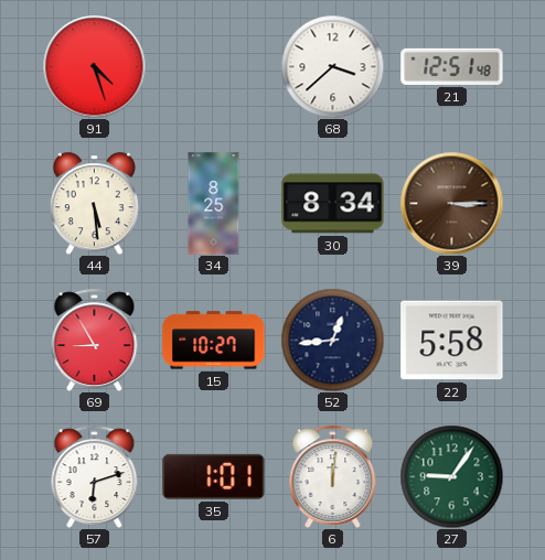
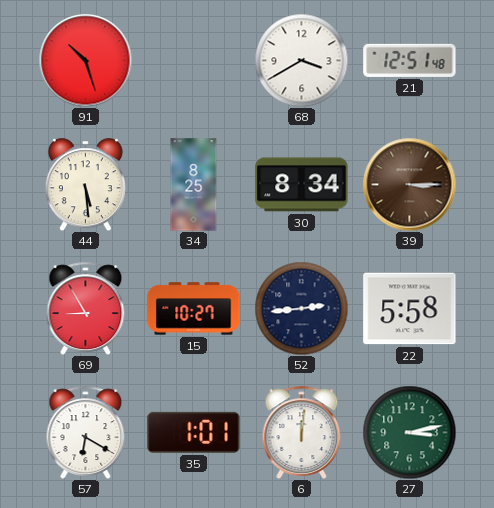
91: 4:27 -> 10:27
68: 3:38 -> 3:40
52: 12:44 -> 2:44
57: 6:12 -> 6:20
27: 9:06 -> 3:13
